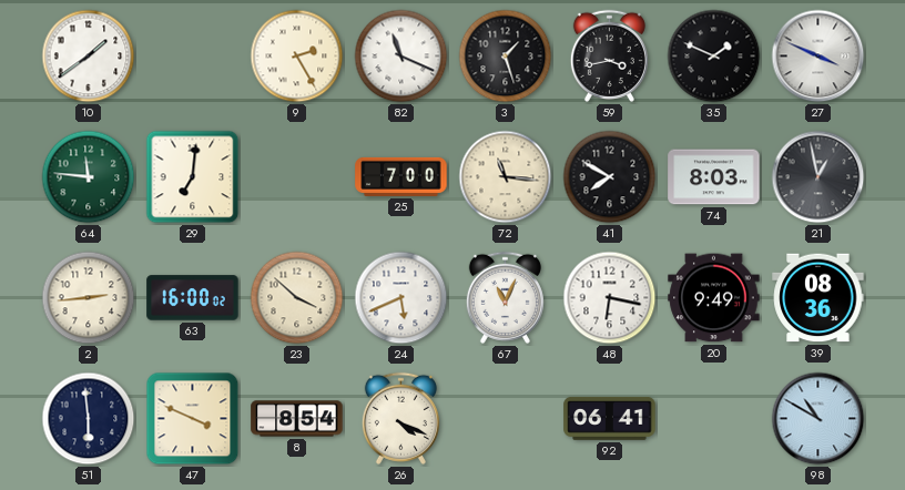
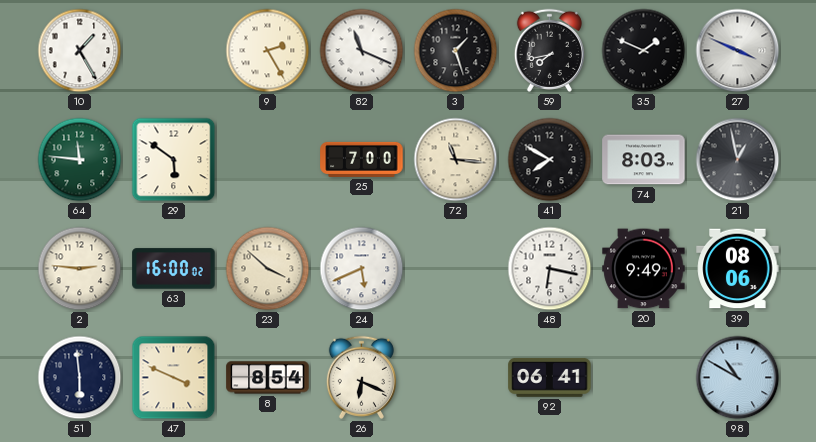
10: 1:39 -> 1:25
59: 3:43 -> 7:43
29: 7:01 -> 5:51
2: 2:44 -> 2:46
67: 11:04 -> none
39: 08:36 -> 08:06
26: 4:19 -> 6:19
